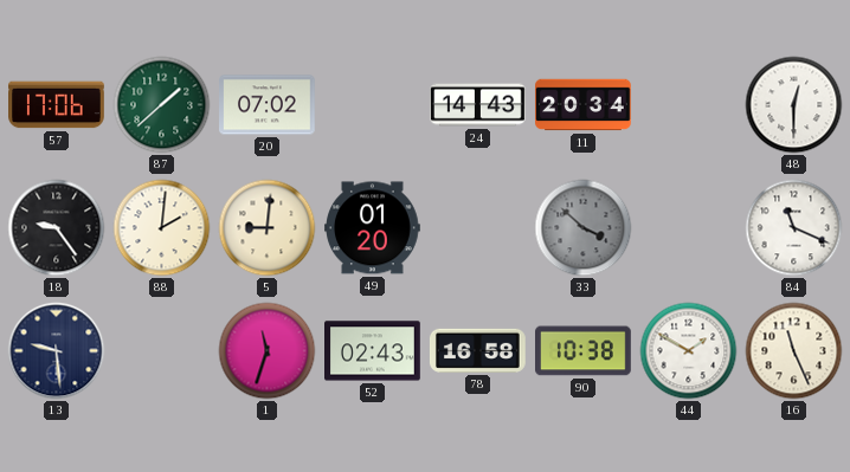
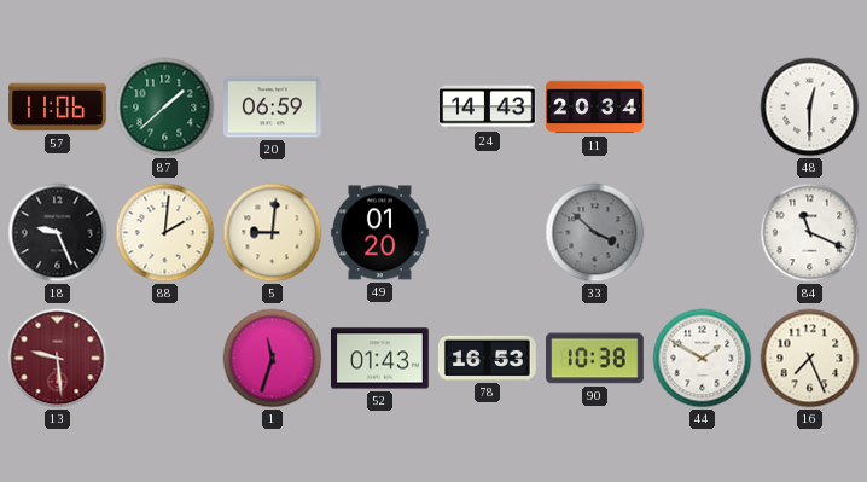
57: 17:06 -> 11:06
20: 07:02 -> 06:59
18: 9:24 -> 9:26
13 dial: navy -> burgundy
52: 02:43 -> 01:43
78: 16:58 -> 16:53
16: 11:26 -> 7:26
